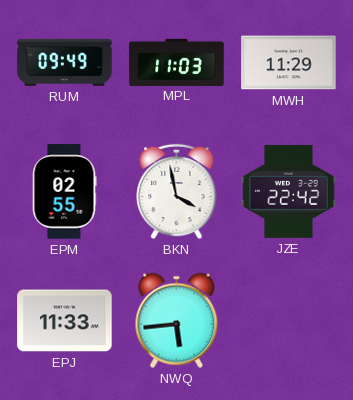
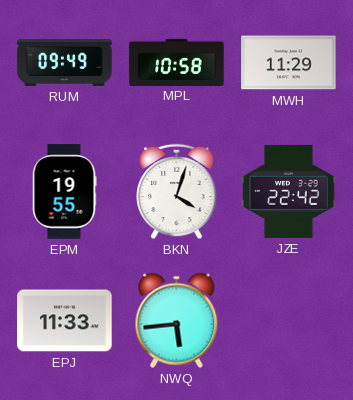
MPL: 11:03 -> 10:58
EPM: 02:55 -> 19:55
BKN: 3:58 -> 4:03
